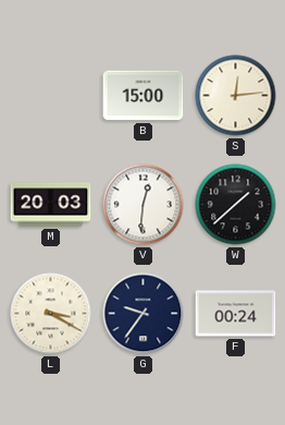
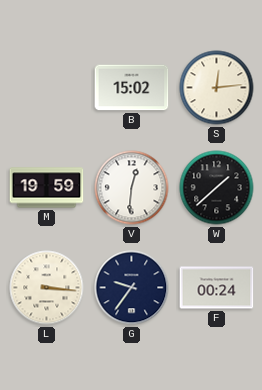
B: 15:00 -> 15:02
M: 20:03 -> 19:59
L: 3:20 -> 3:16
